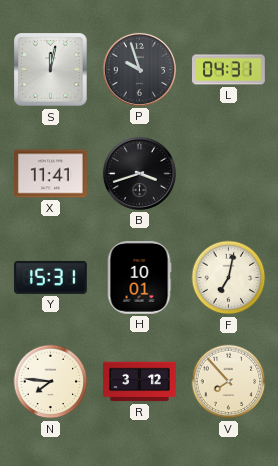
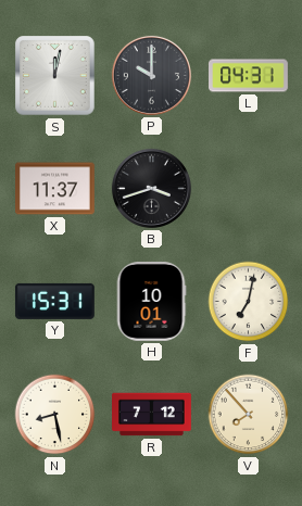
P: 9:57 -> 10:00
X: 11:41 -> 11:37
N: 7:46 -> 8:28
R: 3:12 -> 7:12
